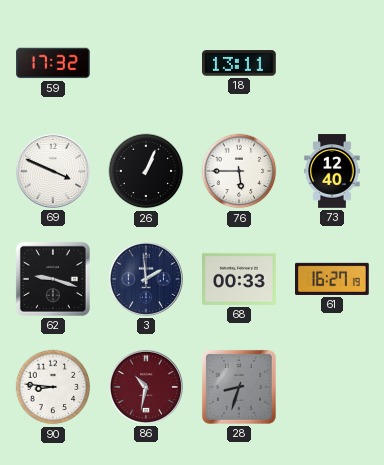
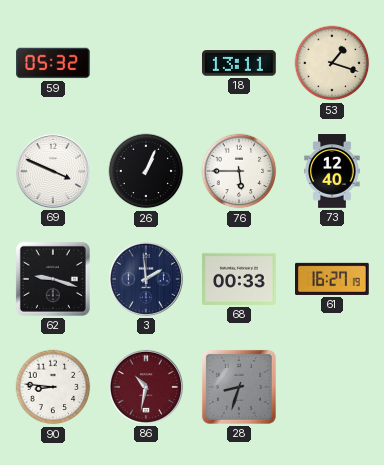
59: 17:32 -> 05:32
53: none -> 1:18
